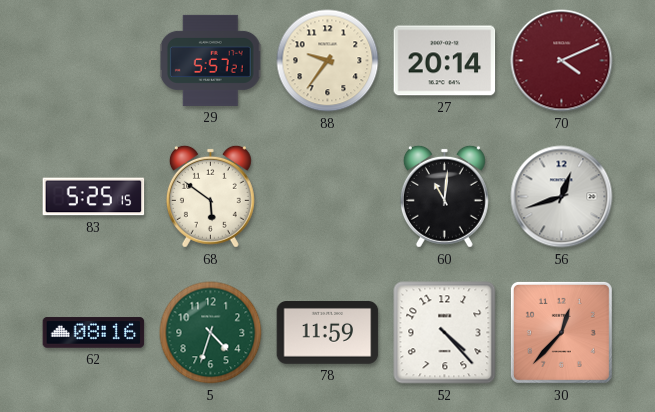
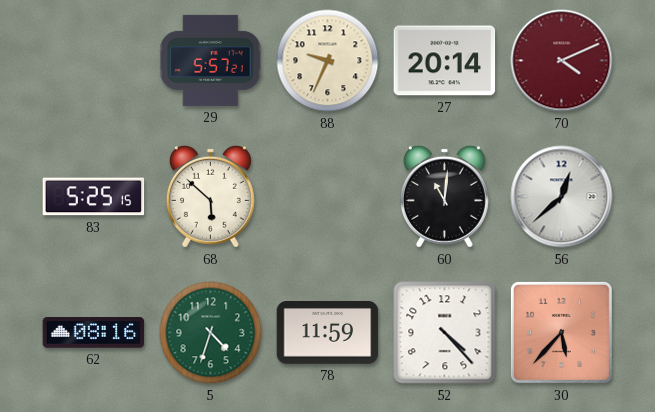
88: 9:36 -> 9:34
68: 5:51 -> 5:52
56: 12:42 -> 12:38
30: 12:37 -> 5:37
